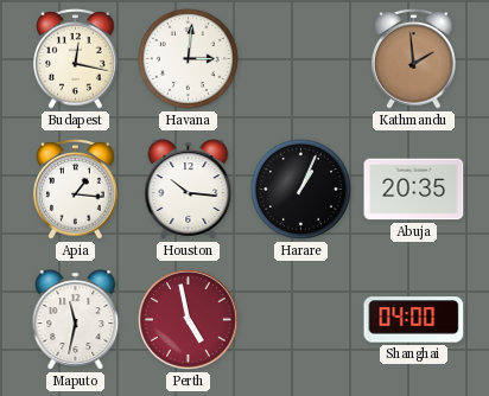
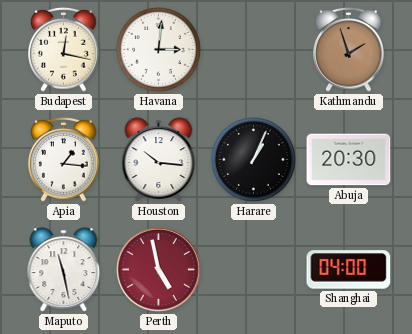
Kathmandu: 1:59 -> 1:57
Abuja: 20:35 -> 20:30
Maputo: 11:32 -> 11:28
